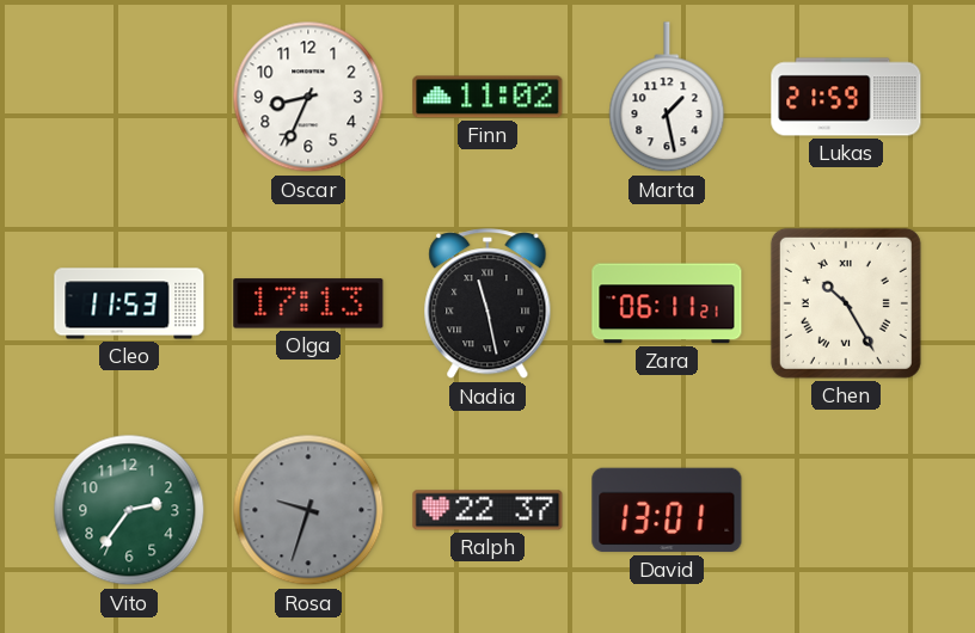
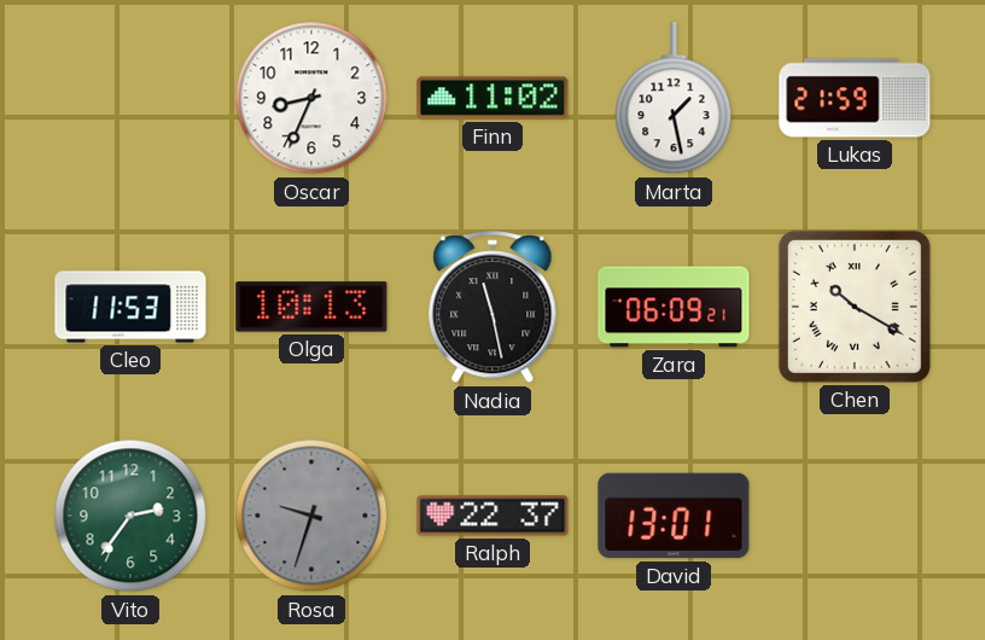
Olga: 17:13 -> 10:13
Zara: 06:11 -> 06:09
Chen: 10:25 -> 10:20
